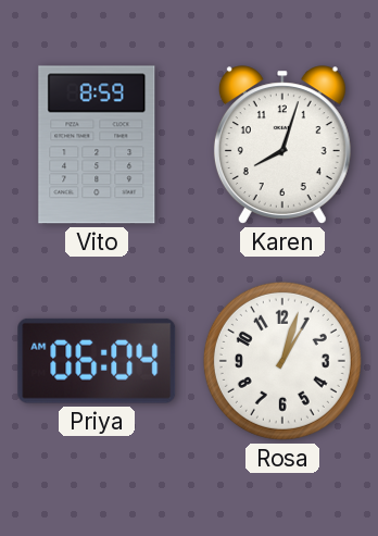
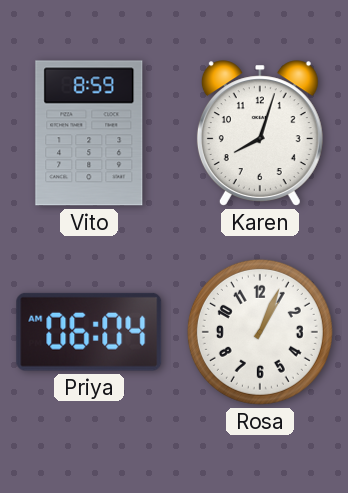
Rosa: 1:03 -> 1:04
